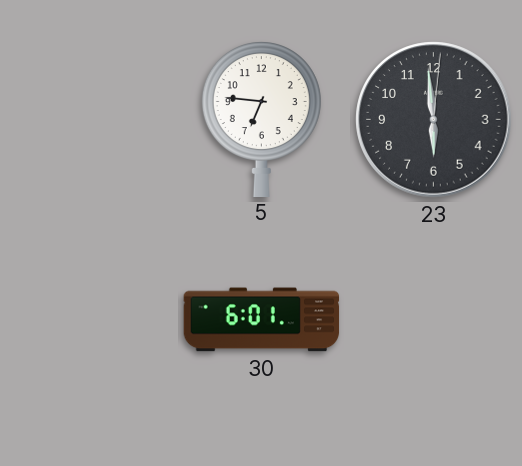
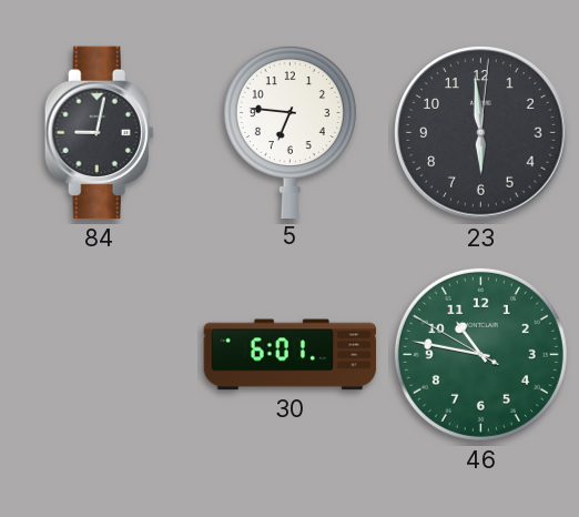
84: none -> 9:02
46: none -> 10:46
